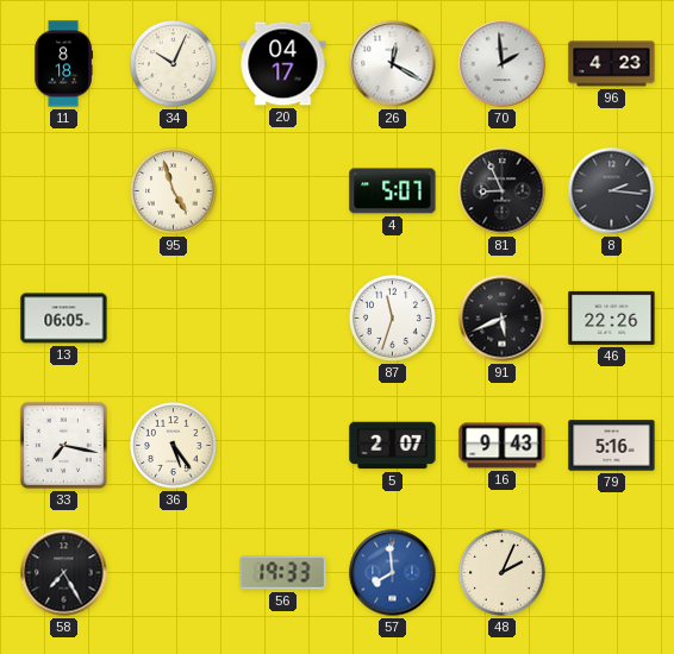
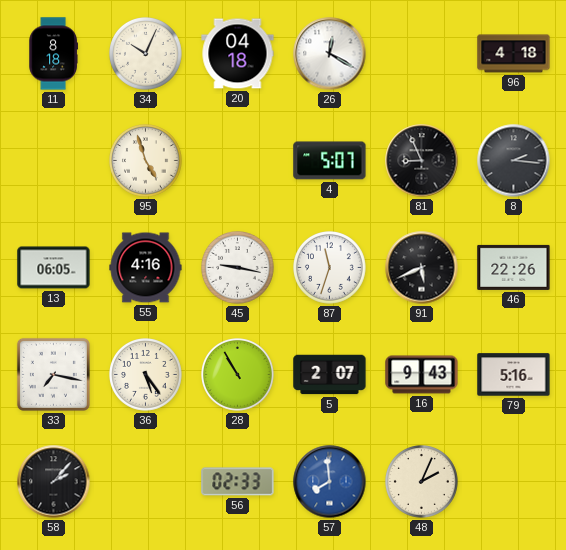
20: 04:17 -> 04:18
70: 1:59 -> none
96: 4:23 -> 4:18
55: none -> 4:16
45: none -> 9:17
28: none -> 10:55
58: 7:25 -> 2:07
56: 19:33 -> 02:33
